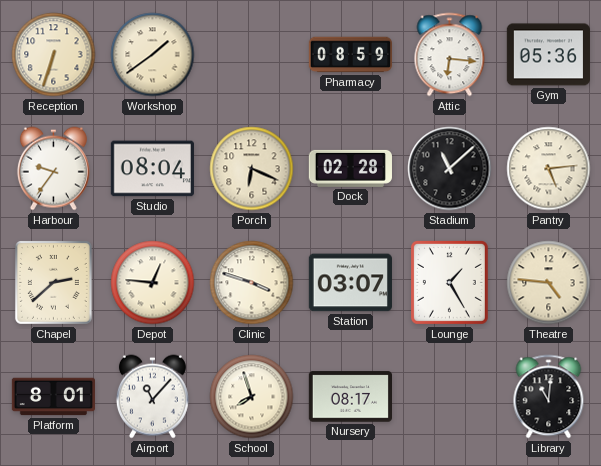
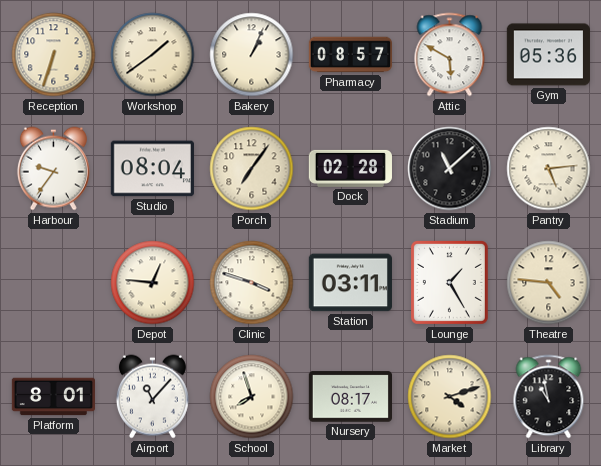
Bakery: none -> 1:04
Pharmacy: 08:59 -> 08:57
Attic: 6:16 -> 5:50
Porch: 6:19 -> 7:06
Chapel: 2:38 -> none
Station: 03:07 -> 03:11
Market: none -> 4:12
Library: 11:01 -> 10:58
